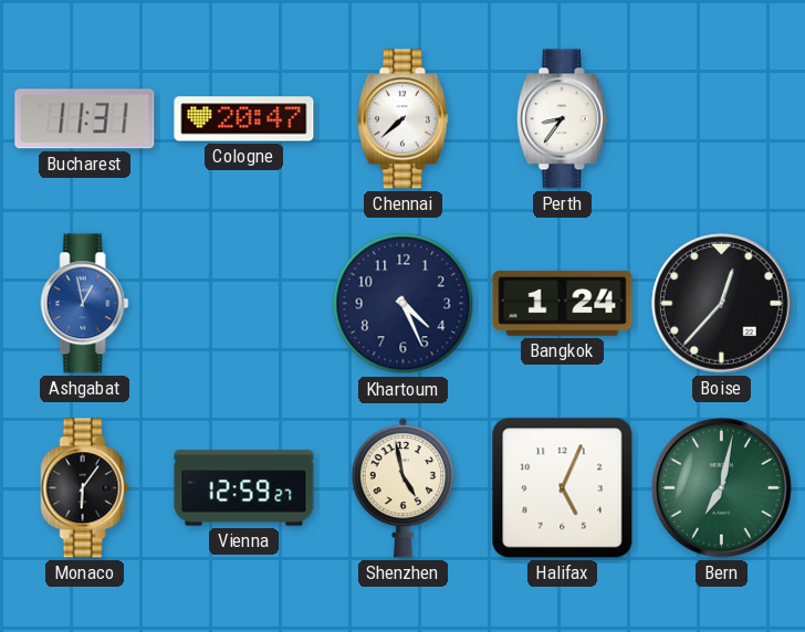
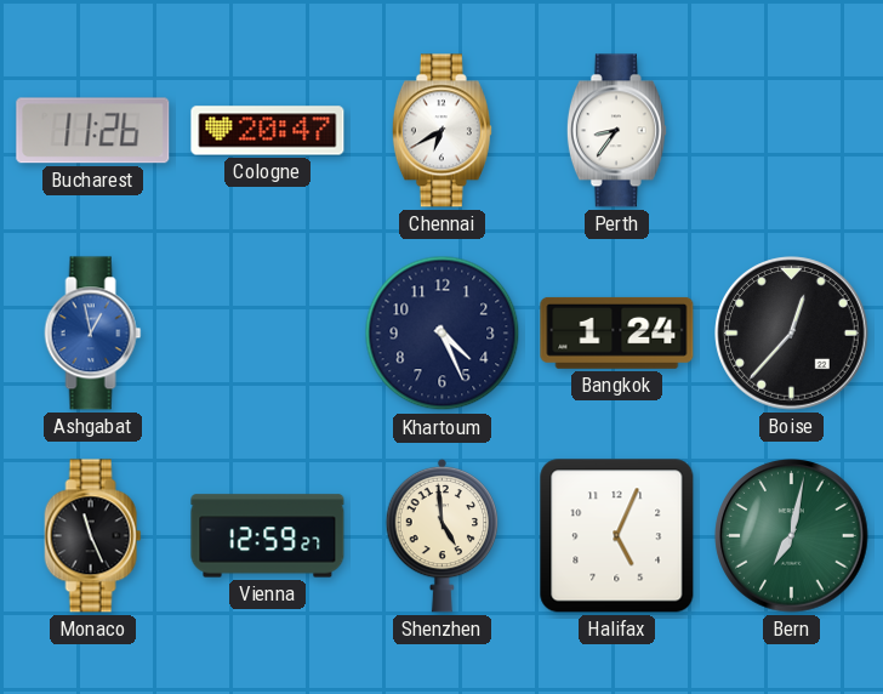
Bucharest: 11:31 -> 11:26
Chennai: 7:38 -> 6:40
Monaco: 6:06 -> 11:26
Shenzhen: 4:58 -> 4:59
